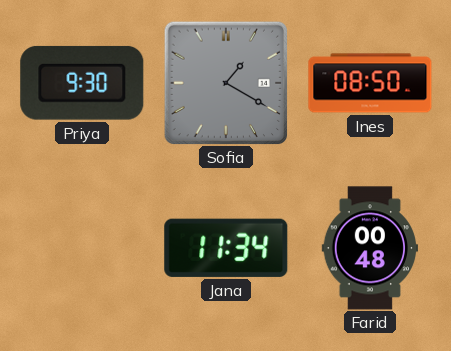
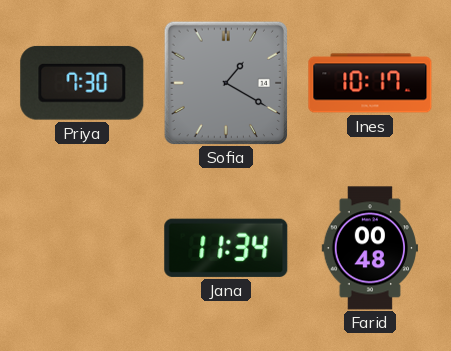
Priya: 9:30 -> 7:30
Ines: 08:50 -> 10:17
